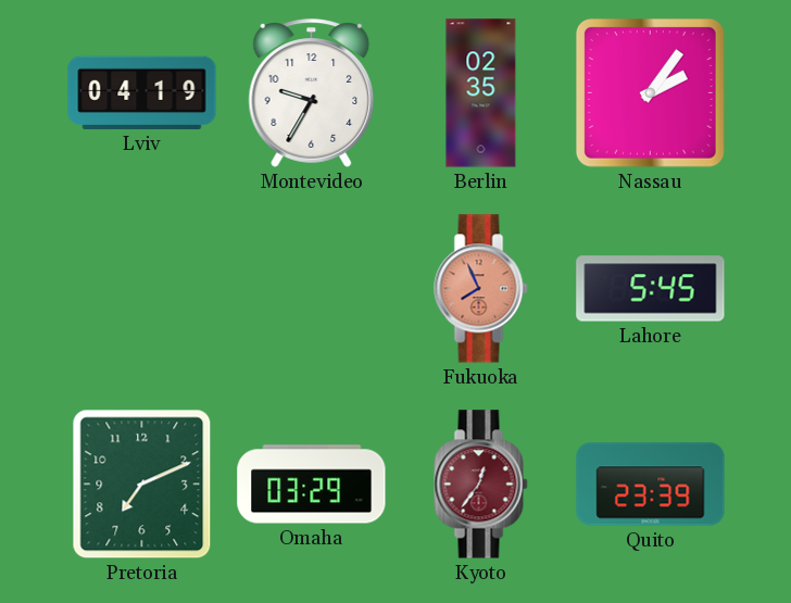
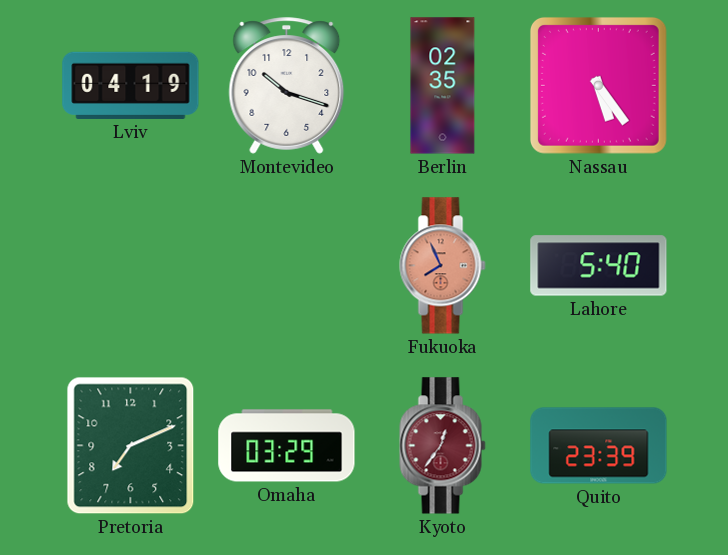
Montevideo: 9:35 -> 10:18
Nassau: 2:06 -> 5:24
Lahore: 5:45 -> 5:40
